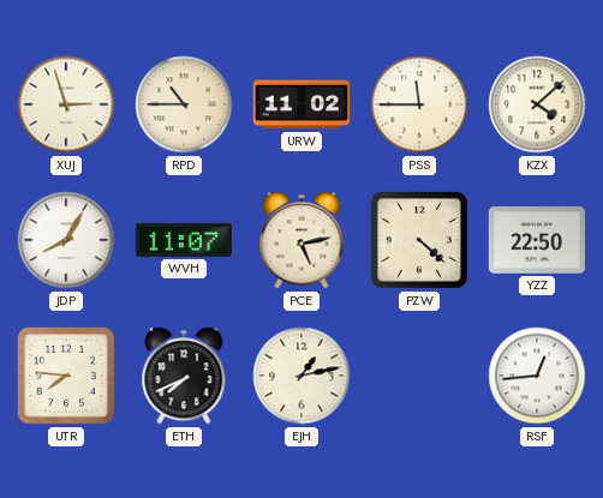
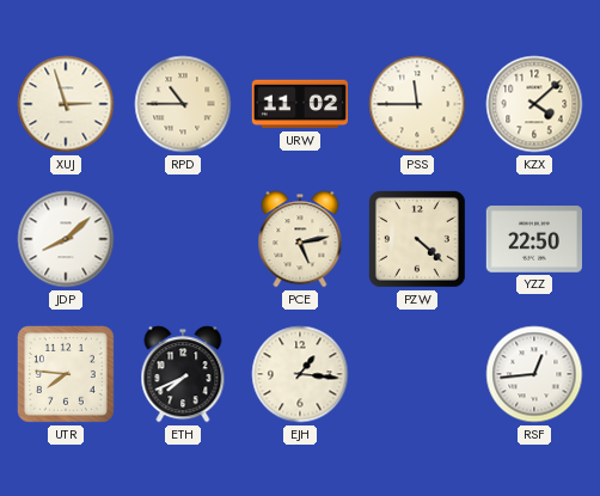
JDP: 8:05 -> 8:08
WVH: 11:07 -> none
EJH: 1:13 -> 1:16
